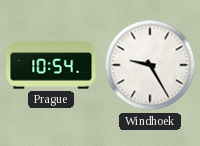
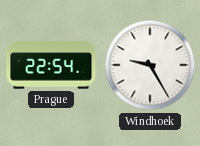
Prague: 10:54 -> 22:54
